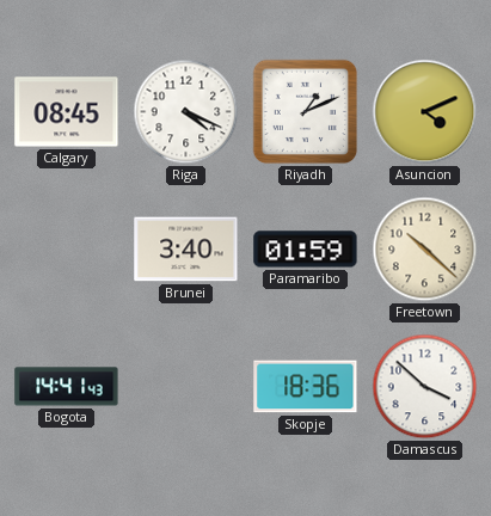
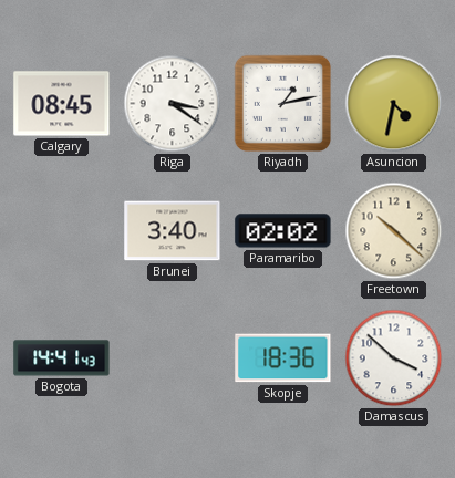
Riga: 4:19 -> 3:21
Riyadh: 1:11 -> 1:13
Asuncion: 4:11 -> 4:32
Paramaribo: 01:59 -> 02:02
